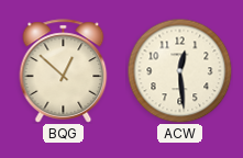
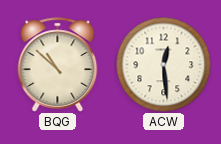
BQG: 12:52 -> 10:52
